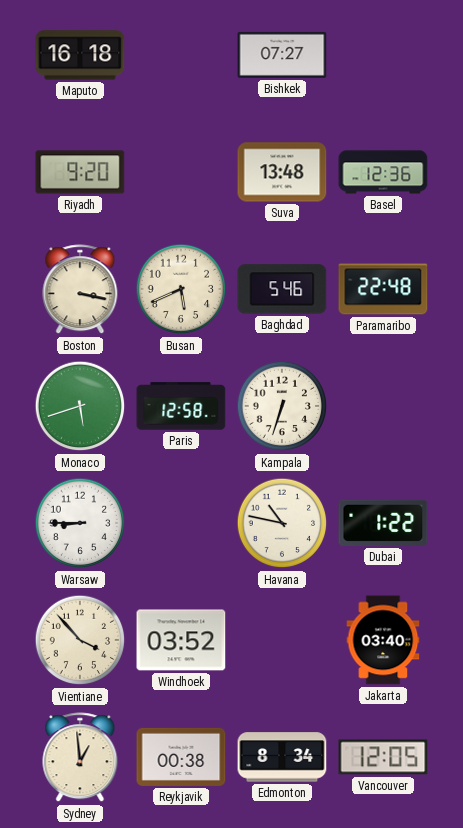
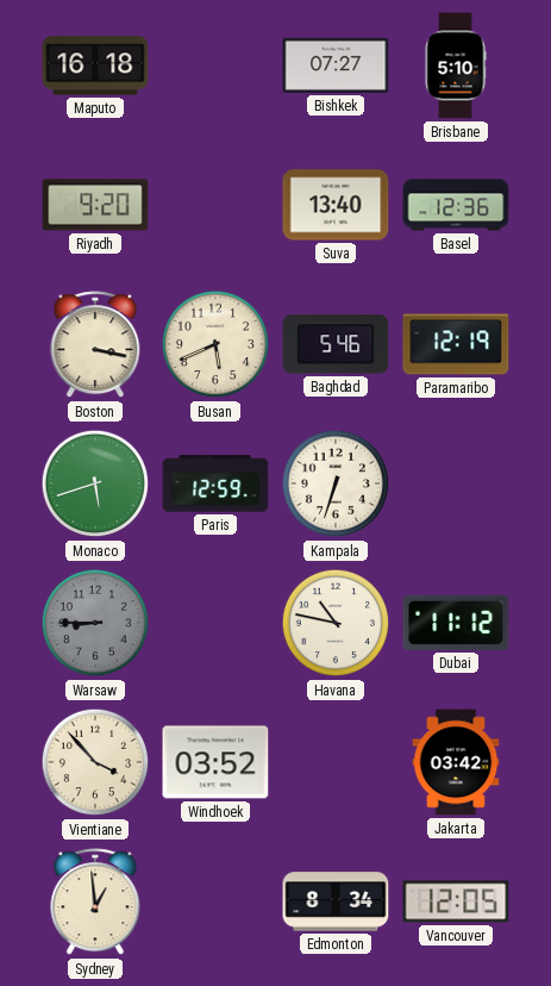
Brisbane: none -> 5:10
Suva: 13:48 -> 13:40
Paramaribo: 22:48 -> 12:19
Paris: 12:58 -> 12:59
Warsaw dial: white -> grey
Dubai: 1:22 -> 11:12
Jakarta: 03:40 -> 03:42
Reykjavik: 00:38 -> none
